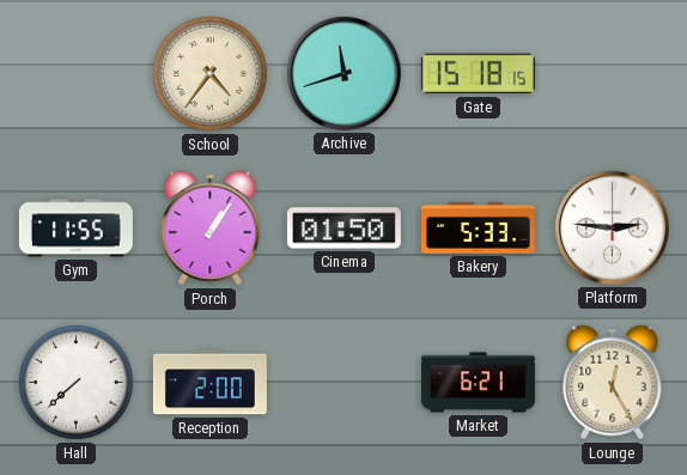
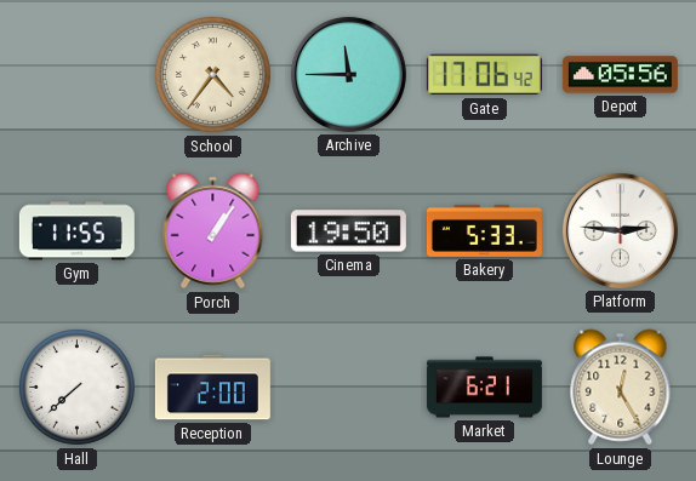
Archive: 11:42 -> 11:45
Gate: 15:18 -> 17:06
Depot: none -> 05:56
Cinema: 01:50 -> 19:50
